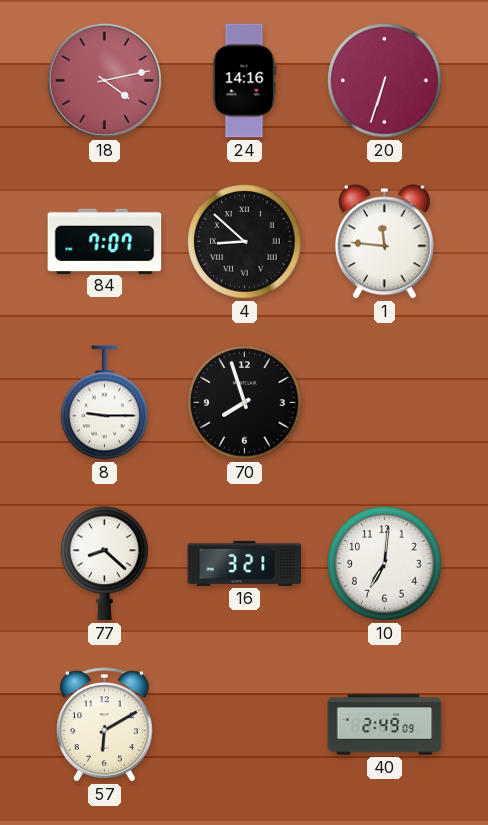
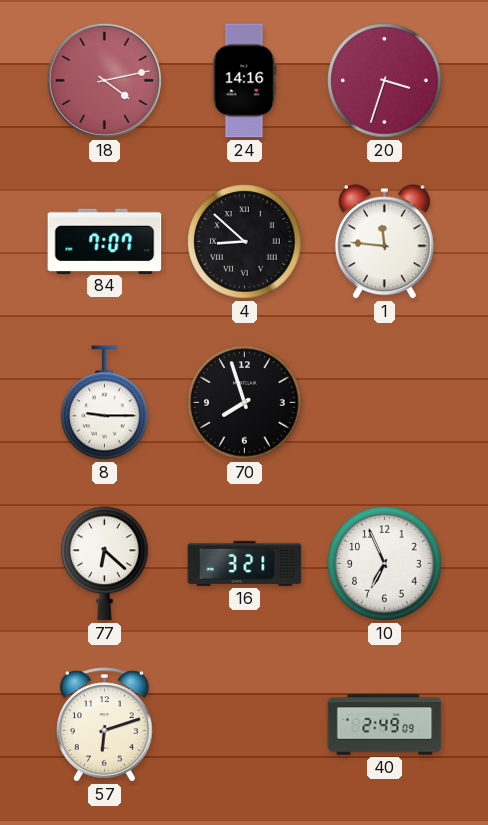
20: 6:33 -> 3:33
77: 8:22 -> 6:22
10: 7:01 -> 6:56
57: 6:10 -> 6:12
